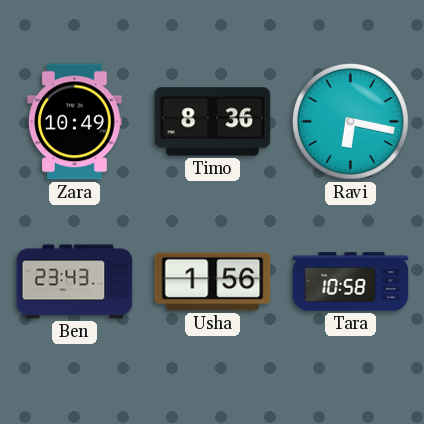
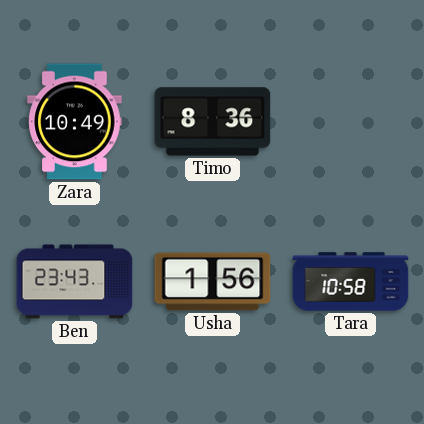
Ravi: 6:17 -> none
